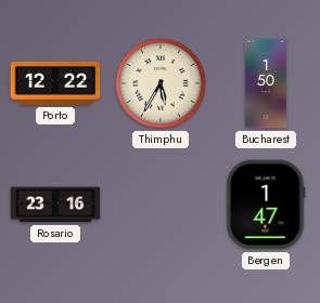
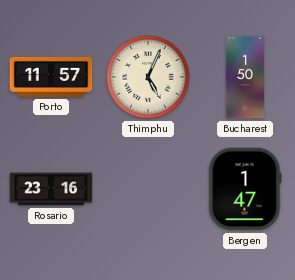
Porto: 12:22 -> 11:57
Thimphu: 5:35 -> 5:04
